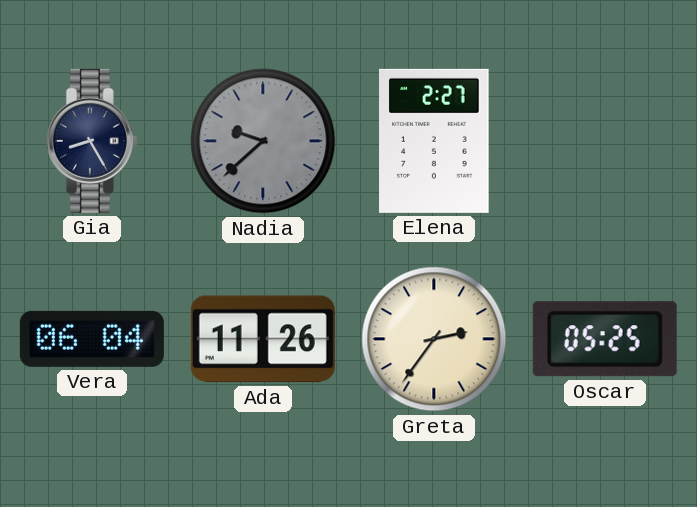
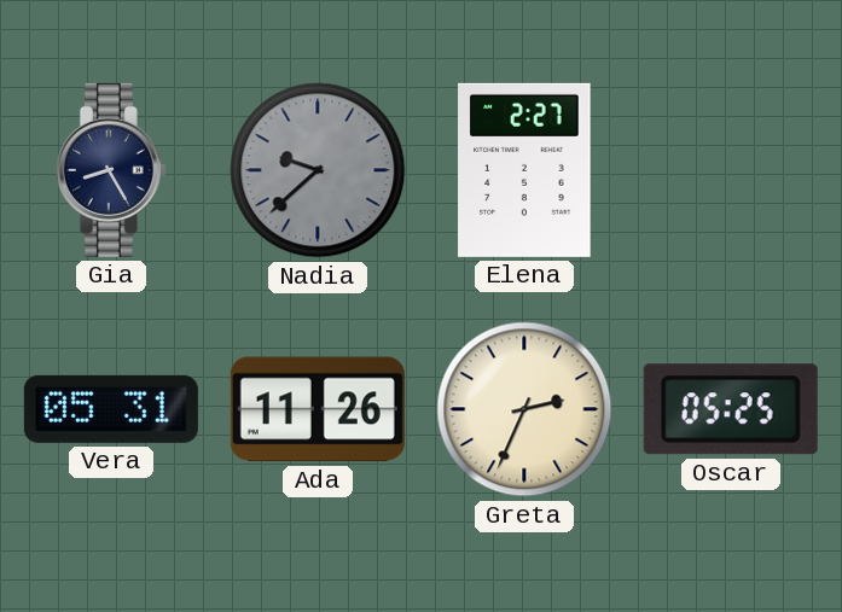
Vera: 06:04 -> 05:31
Greta: 2:36 -> 2:34
